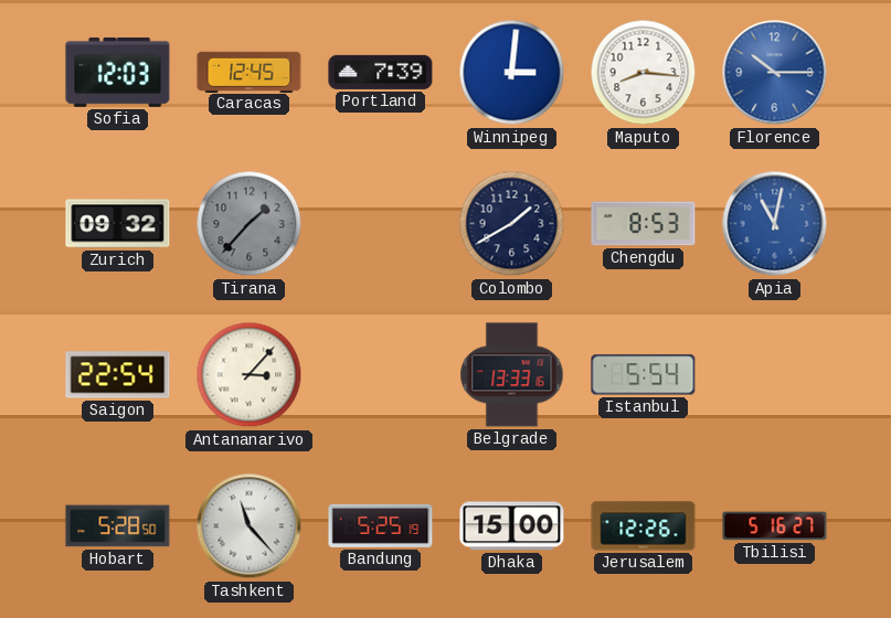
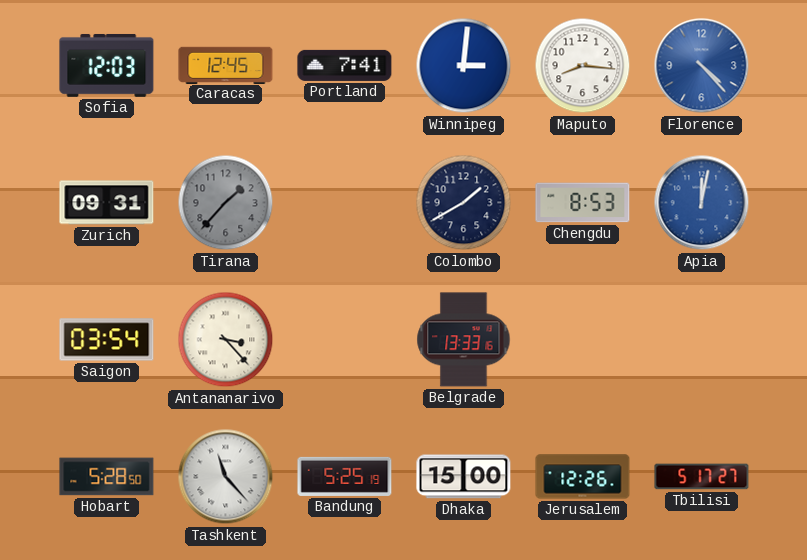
Portland: 7:39 -> 7:41
Florence: 10:15 -> 4:23
Zurich: 09:32 -> 09:31
Apia: 11:02 -> 12:02
Saigon: 22:54 -> 03:54
Antananarivo: 3:07 -> 3:23
Istanbul: 5:54 -> none
Tbilisi: 5:16 -> 5:17
